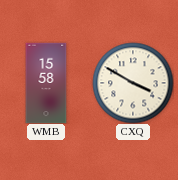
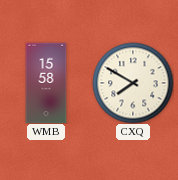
CXQ: 3:50 -> 7:50
